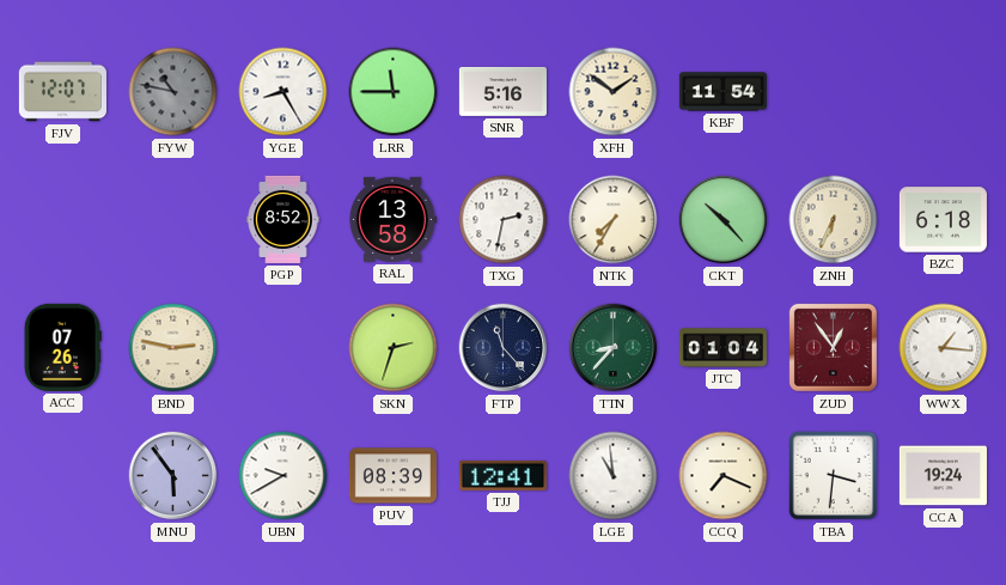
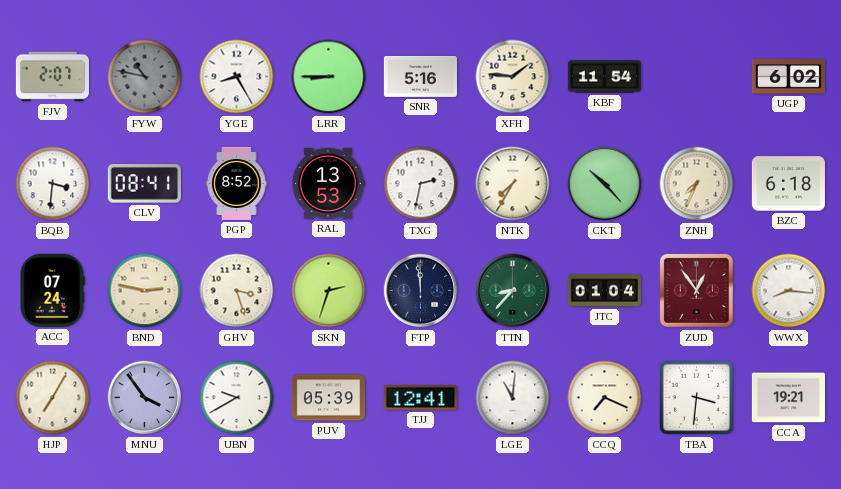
FJV: 12:07 -> 2:07
LRR: 11:45 -> 8:45
XFH: 1:51 -> 1:46
UGP: none -> 6:02
BQB: none -> 3:31
CLV: none -> 08:41
RAL: 13:58 -> 13:53
ZNH: 6:34 -> 7:34
ACC: 07:26 -> 07:24
GHV: none -> 3:27
FTP: 11:23 -> 11:59
WWX: 1:16 -> 8:16
HJP: none -> 7:05
MNU: 5:54 -> 3:54
PUV: 08:39 -> 05:39
LGE: 10:59 -> 11:01
CCA: 19:24 -> 19:21
